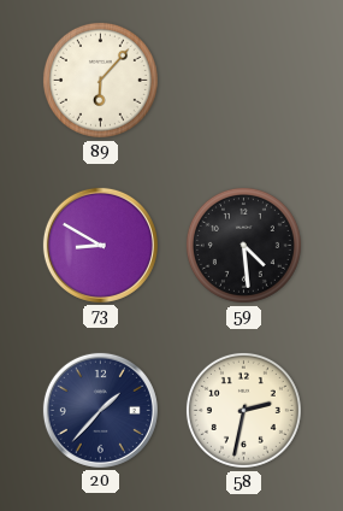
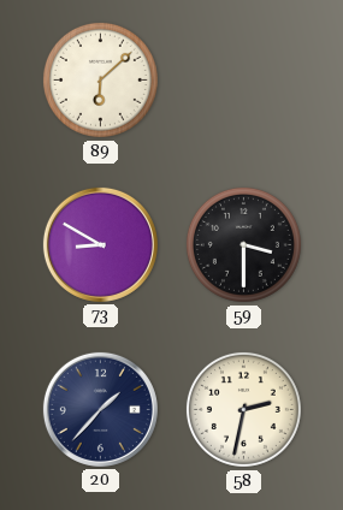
89: 6:07 -> 6:08
59: 4:29 -> 3:30
